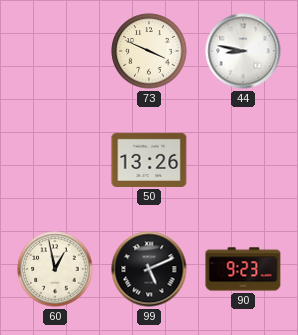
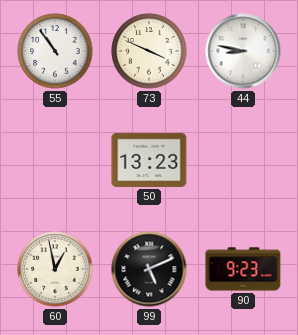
55: none -> 10:54
50: 13:26 -> 13:23
